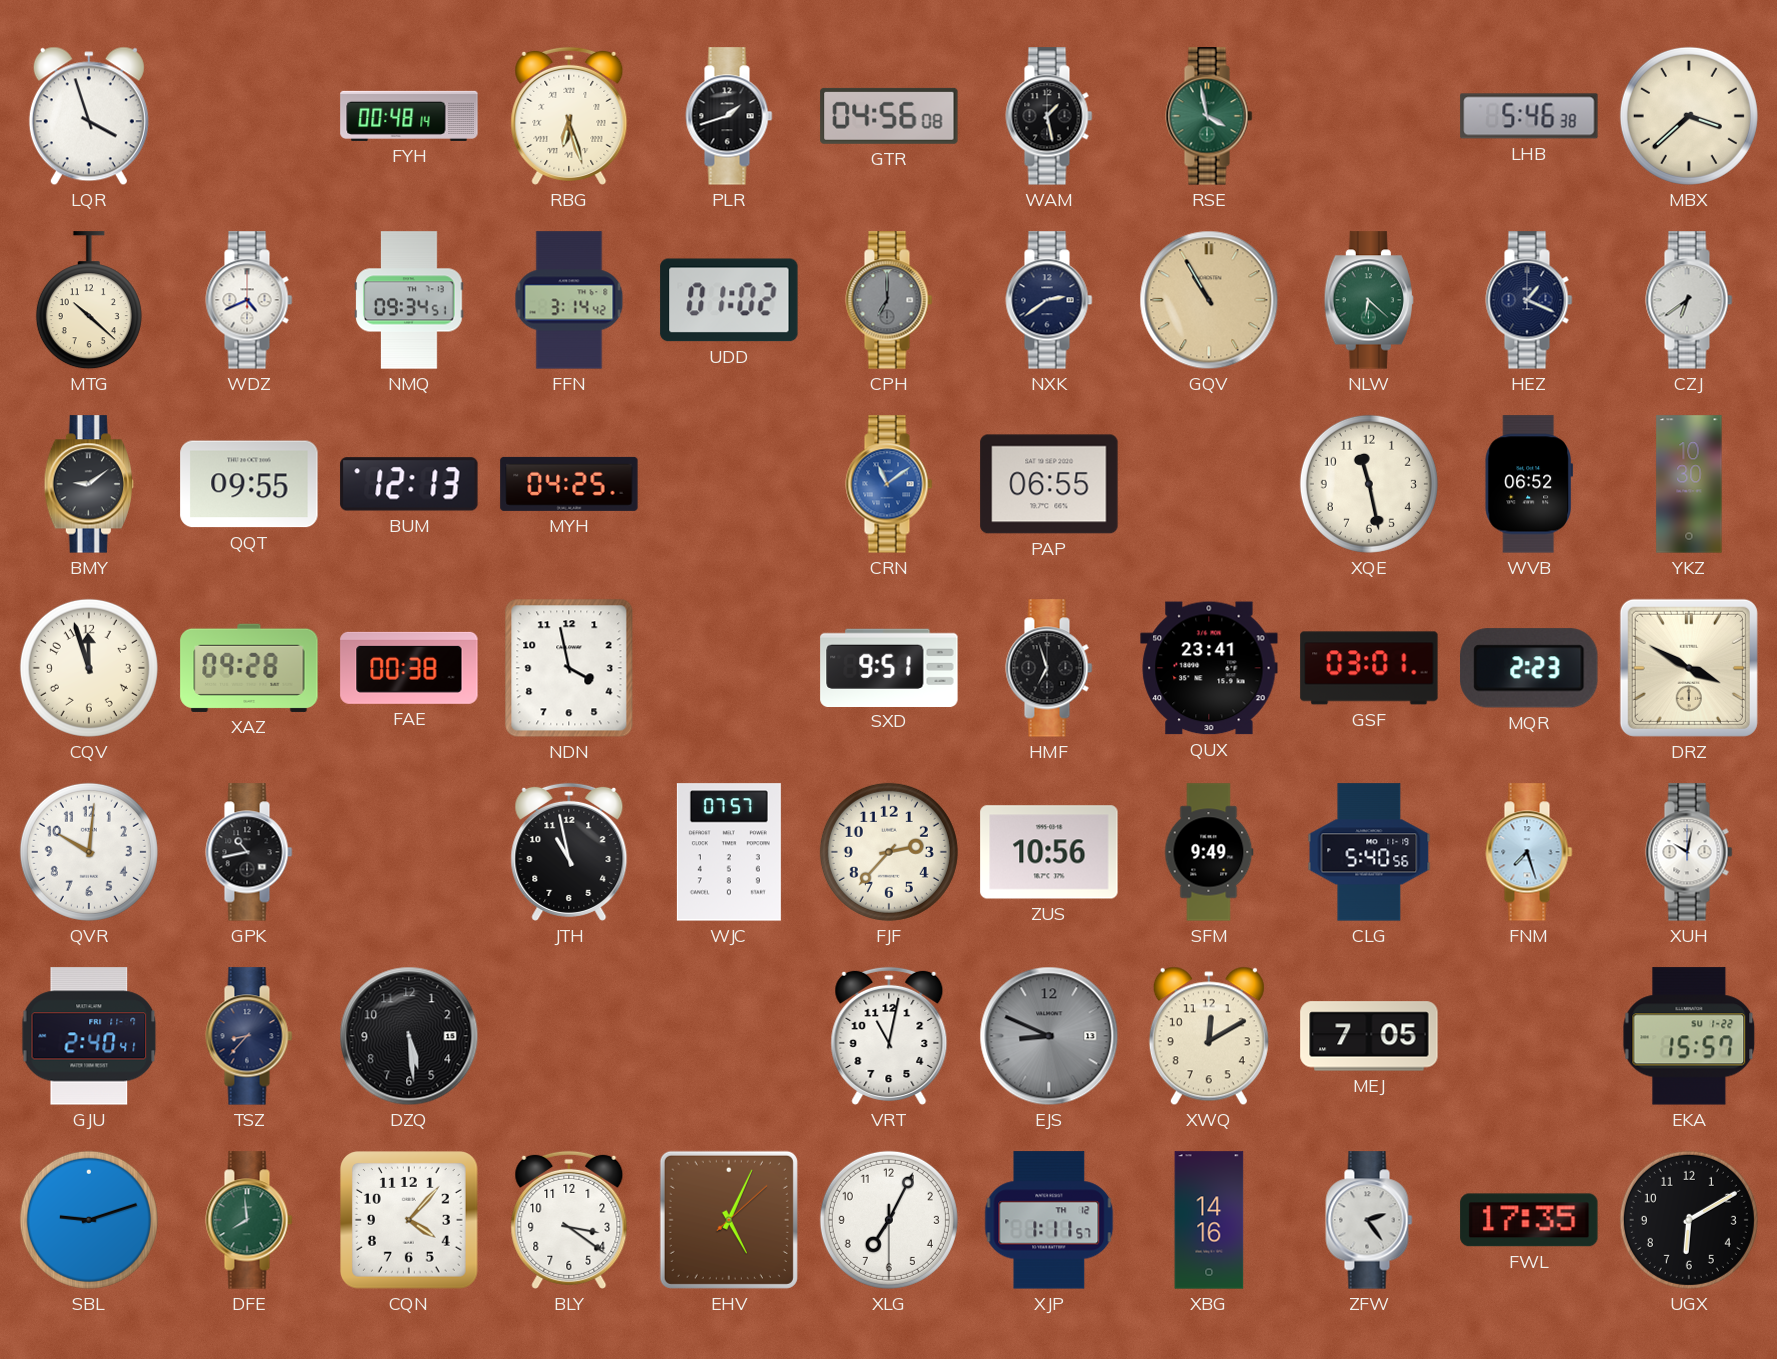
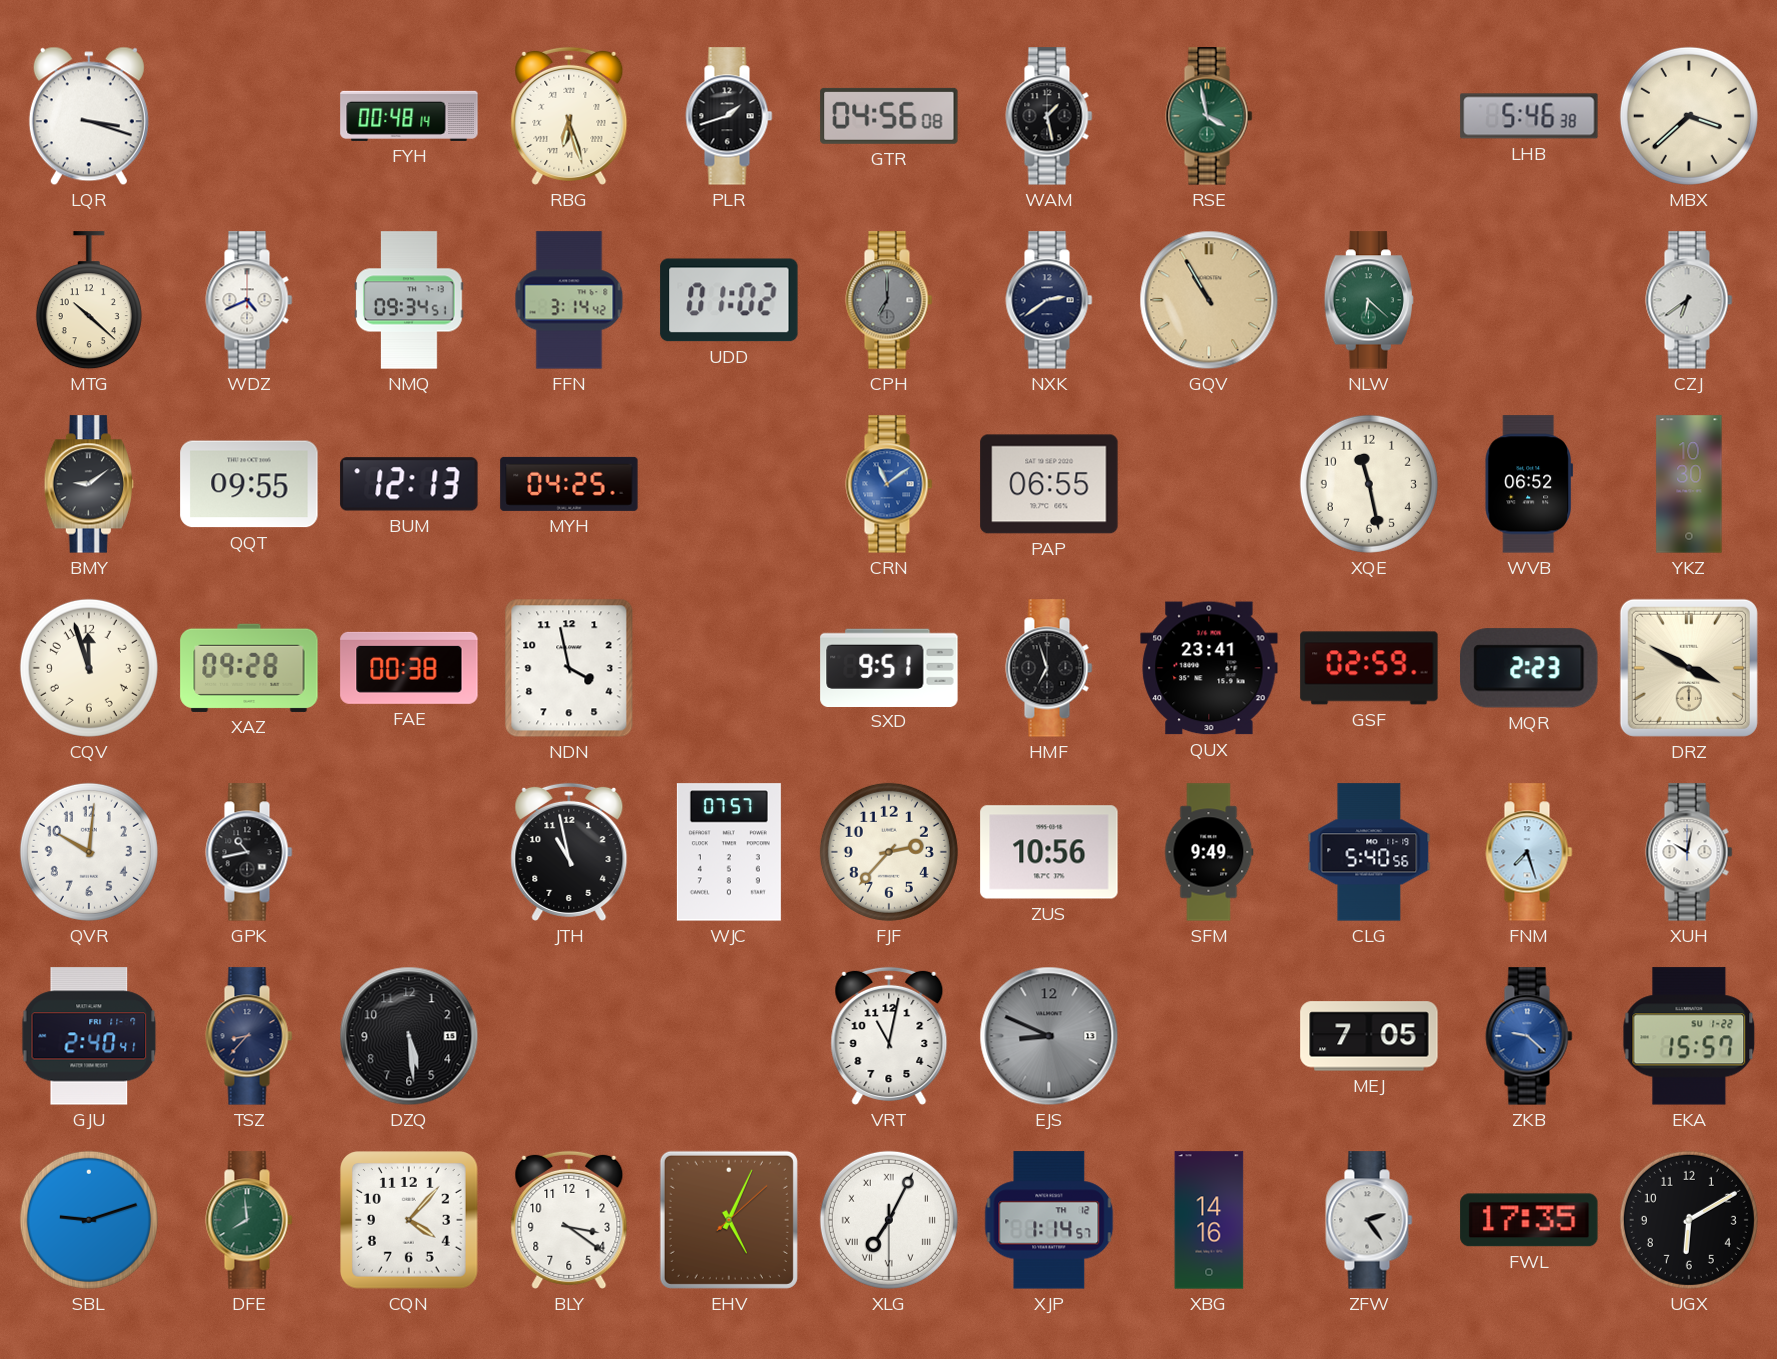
LQR: 3:57 -> 3:18
HEZ: 1:19 -> none
GSF: 03:01 -> 02:59
XWQ: 12:10 -> none
ZKB: none -> 9:22
XLG numerals: Arabic -> Roman
XJP: 1:11 -> 1:14
